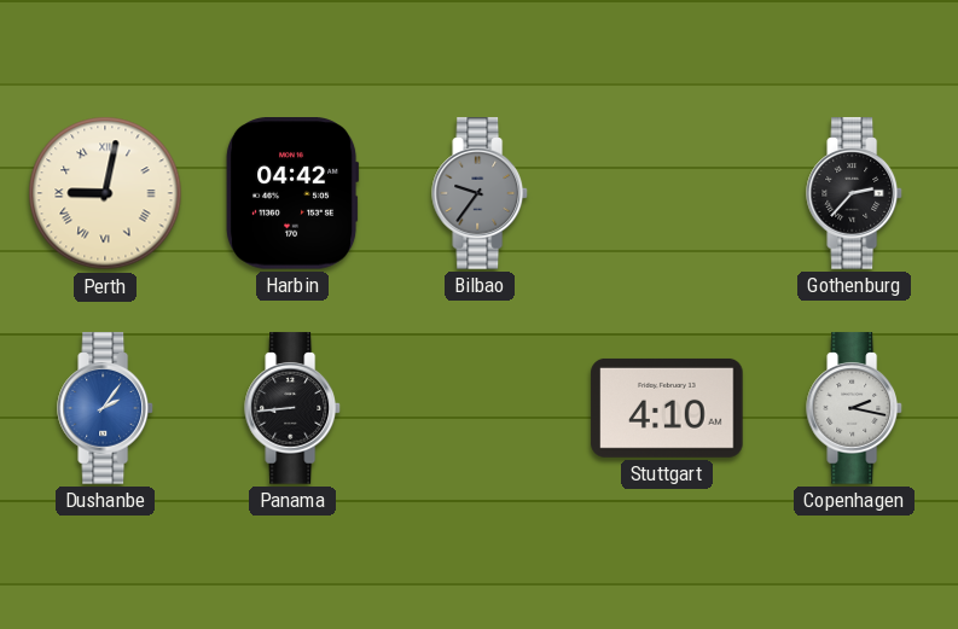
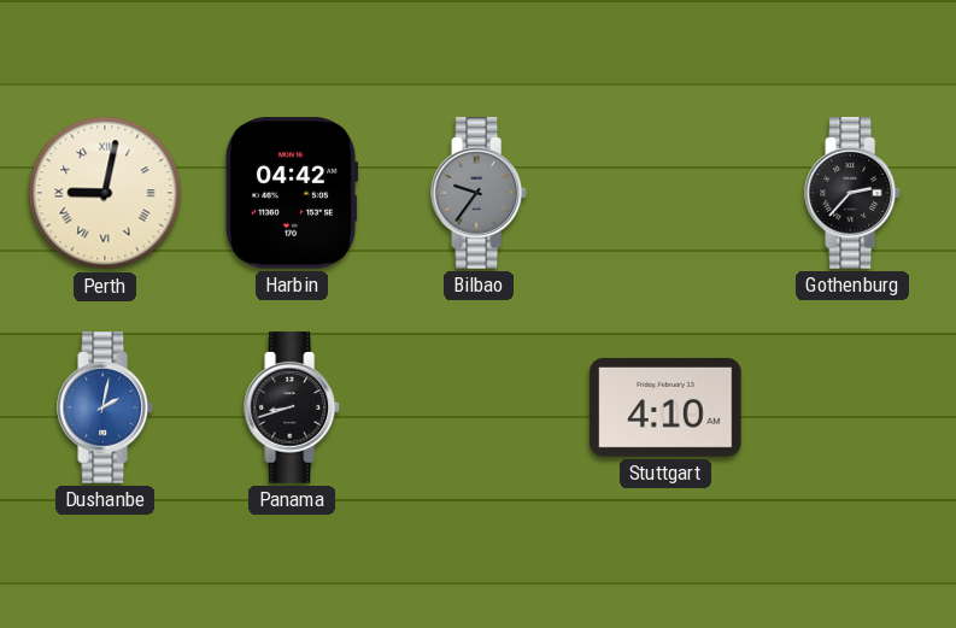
Dushanbe: 2:06 -> 2:02
Panama: 8:44 -> 8:42
Copenhagen: 2:17 -> none
